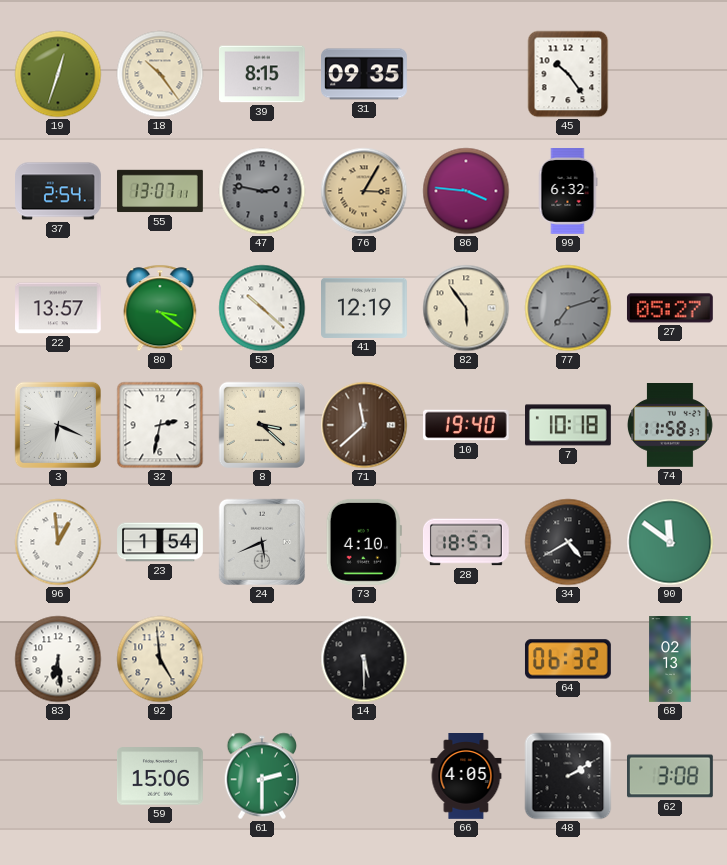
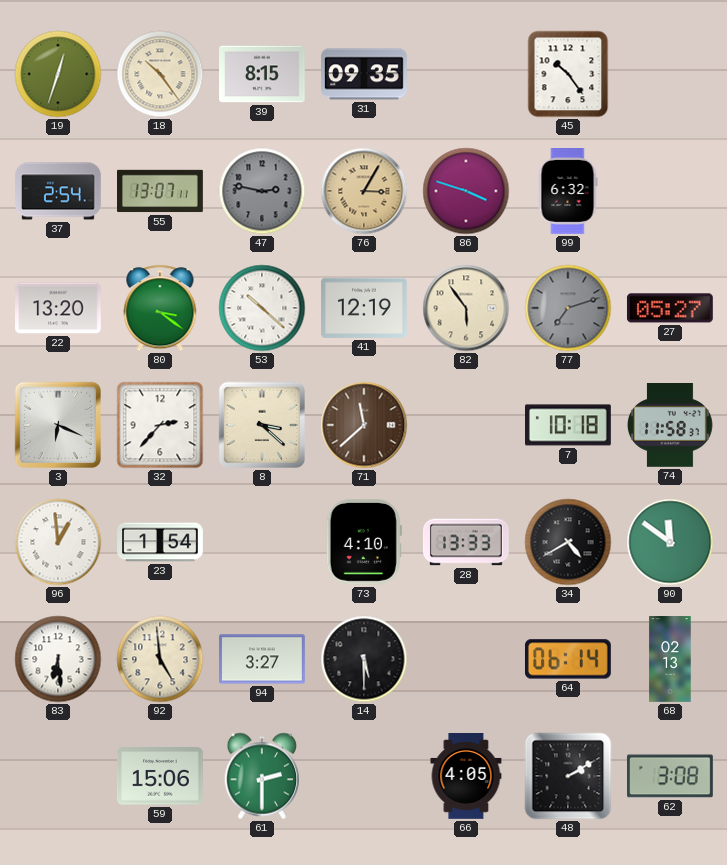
86: 3:46 -> 3:48
22: 13:57 -> 13:20
32: 2:32 -> 2:37
10: 19:40 -> none
24: 5:41 -> none
28: 18:57 -> 13:33
94: none -> 3:27
64: 06:32 -> 06:14
